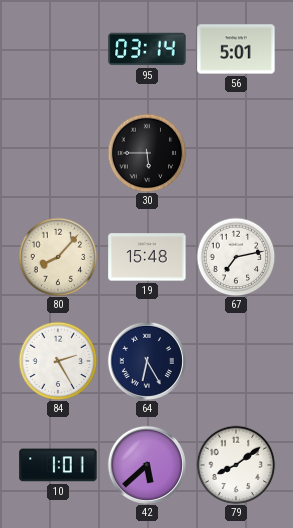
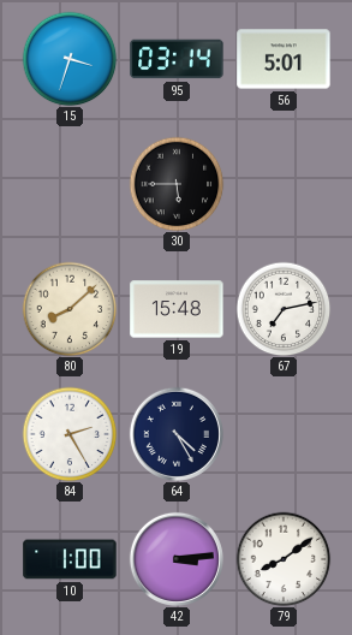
15: none -> 3:33
80: 8:07 -> 8:08
64: 6:25 -> 4:25
10: 1:01 -> 1:00
42: 5:38 -> 3:14
